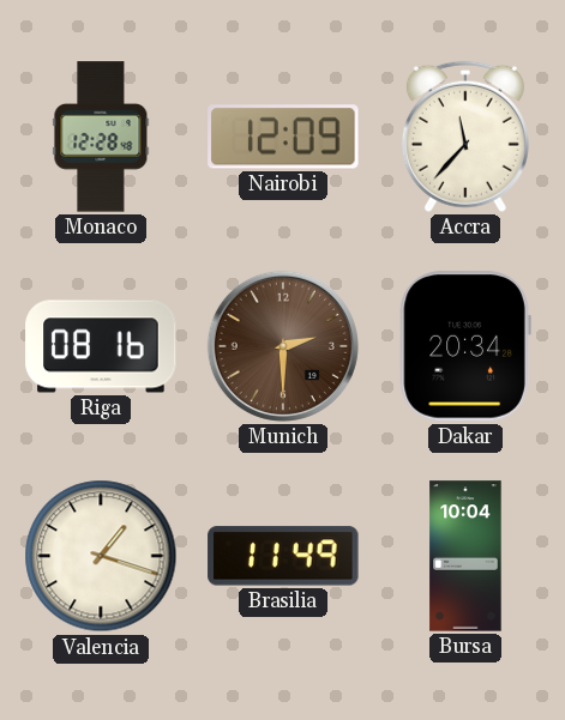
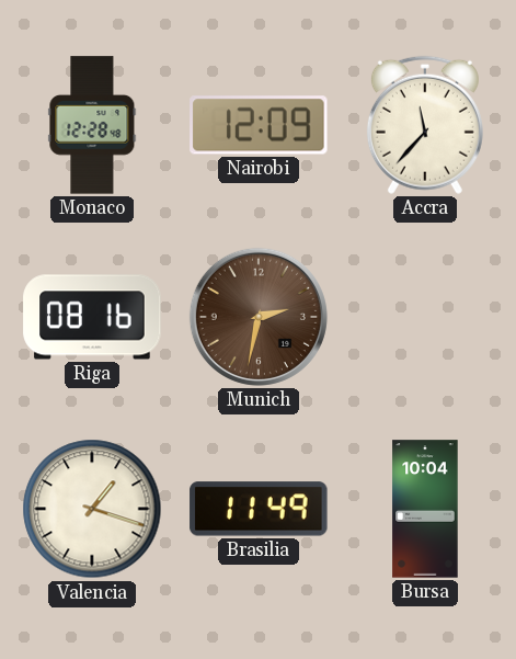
Munich: 2:30 -> 2:32
Dakar: 20:34 -> none
